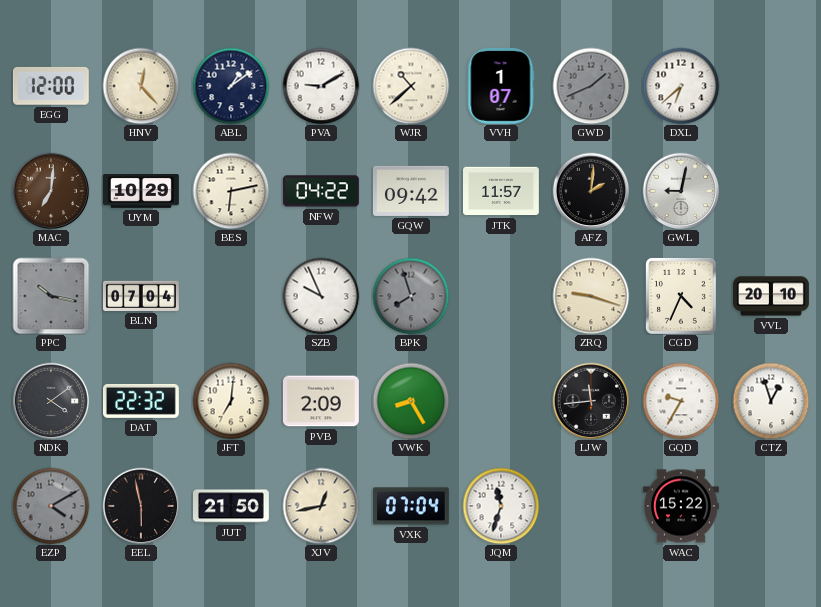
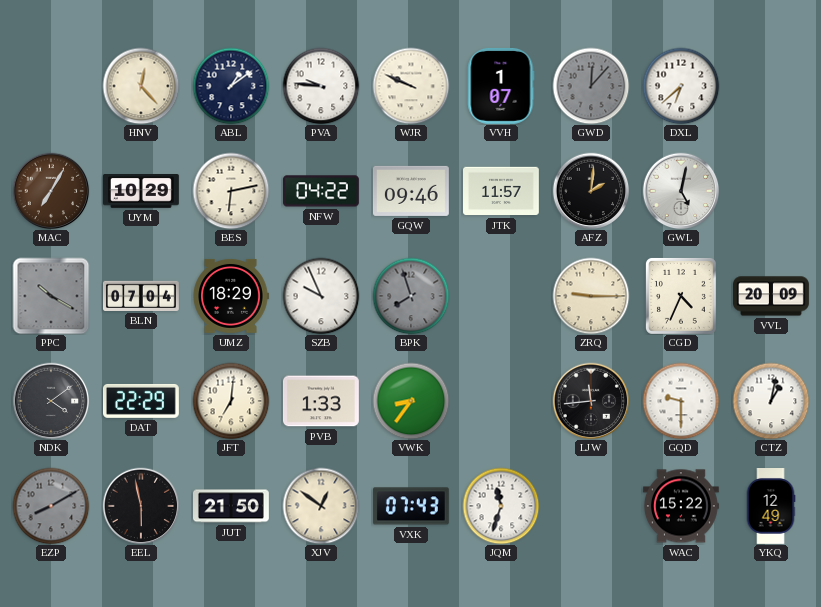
EGG: 12:00 -> none
PVA: 9:10 -> 9:46
WJR: 10:38 -> 9:49
GWD: 1:41 -> 12:07
MAC: 7:01 -> 7:05
GQW: 09:42 -> 09:46
GWL: 9:02 -> 5:02
PPC: 10:17 -> 10:20
UMZ: none -> 18:29
ZRQ: 9:18 -> 9:15
VVL: 20:10 -> 20:09
DAT: 22:32 -> 22:29
PVB: 2:09 -> 1:33
VWK: 8:25 -> 8:36
GQD: 9:35 -> 9:30
CTZ: 12:57 -> 1:02
EZP: 4:10 -> 8:10
XJV: 12:43 -> 12:51
VXK: 07:04 -> 07:43
YKQ: none -> 12:49
